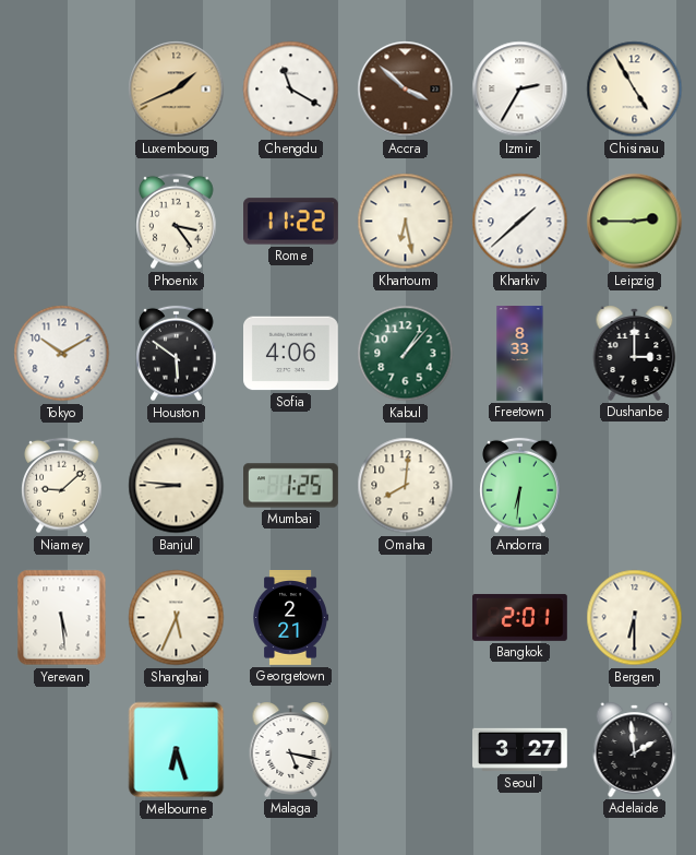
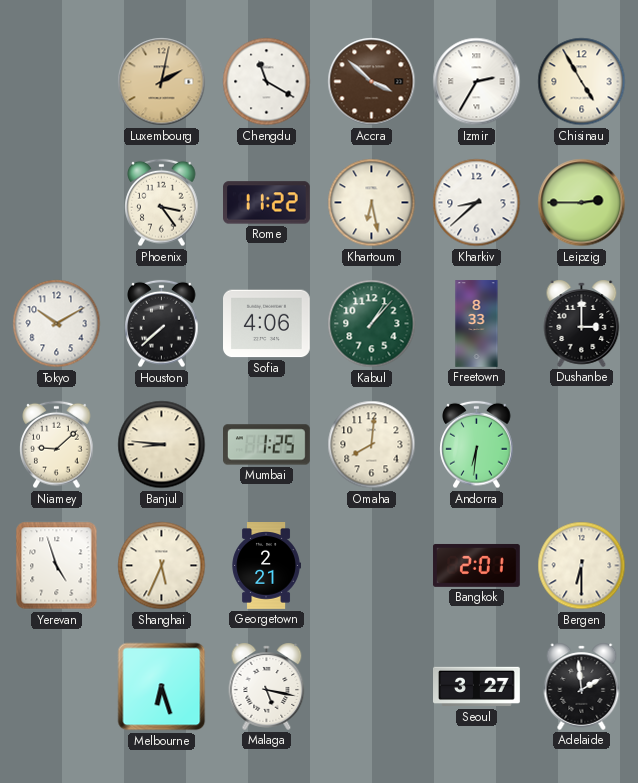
Luxembourg: 1:41 -> 2:02
Kharkiv: 1:38 -> 8:38
Houston: 5:51 -> 7:38
Yerevan: 5:29 -> 4:57
